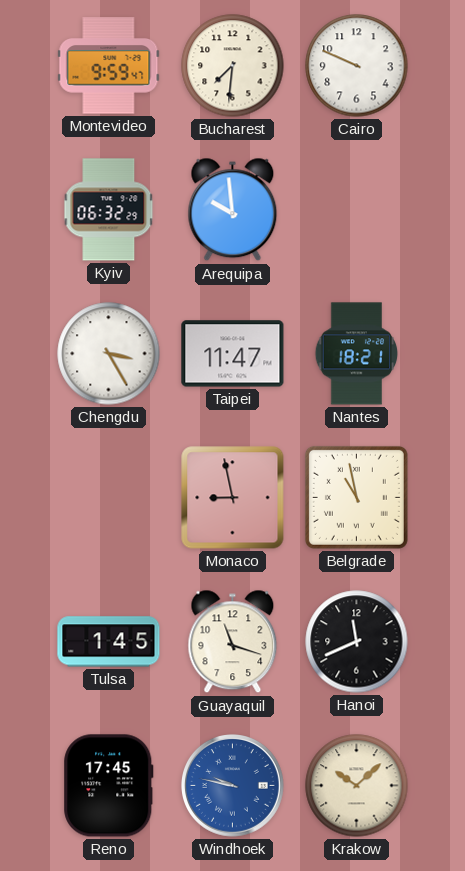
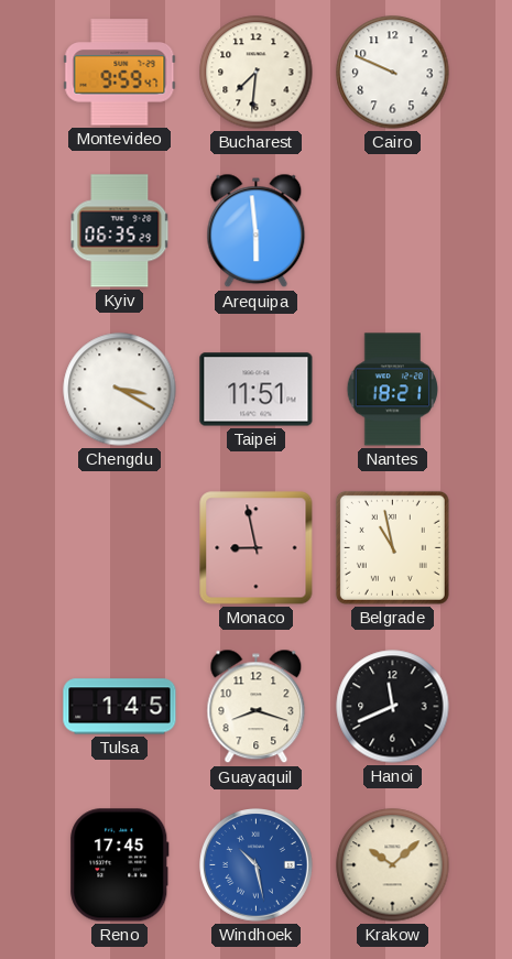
Kyiv: 06:32 -> 06:35
Arequipa: 9:59 -> 5:59
Chengdu: 3:25 -> 3:20
Taipei: 11:47 -> 11:51
Guayaquil: 11:18 -> 8:18
Windhoek: 9:47 -> 10:28
